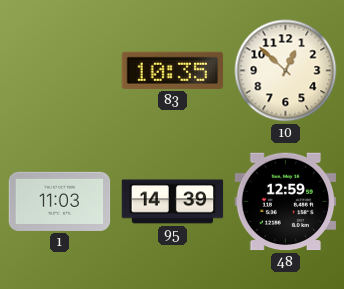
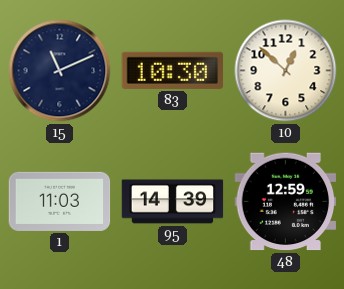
15: none -> 11:11
83: 10:35 -> 10:30
